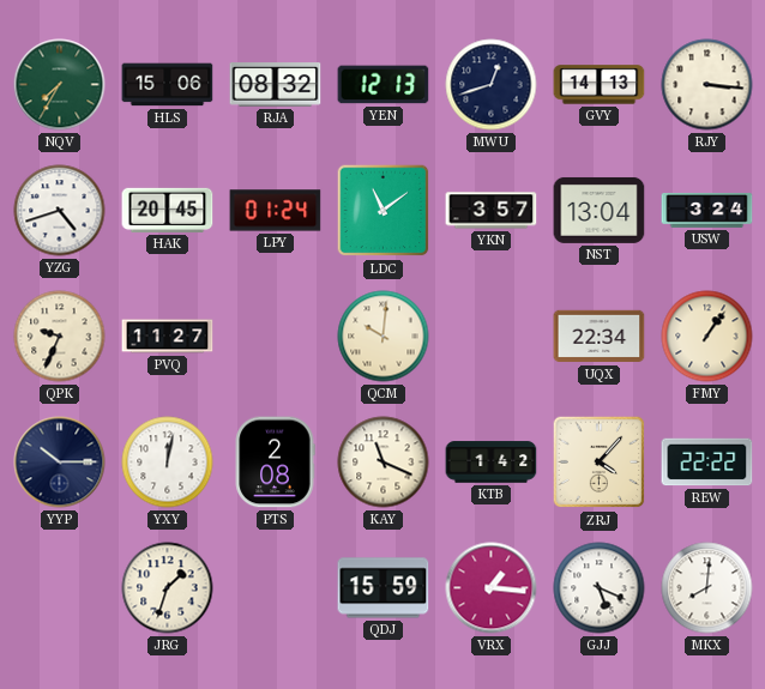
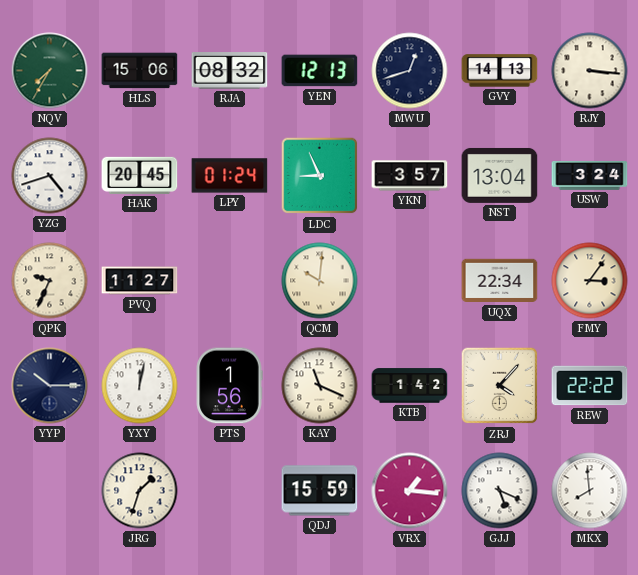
LDC: 11:09 -> 8:56
FMY: 1:06 -> 3:06
PTS: 2:08 -> 1:56
MKX: 8:01 -> 7:59
